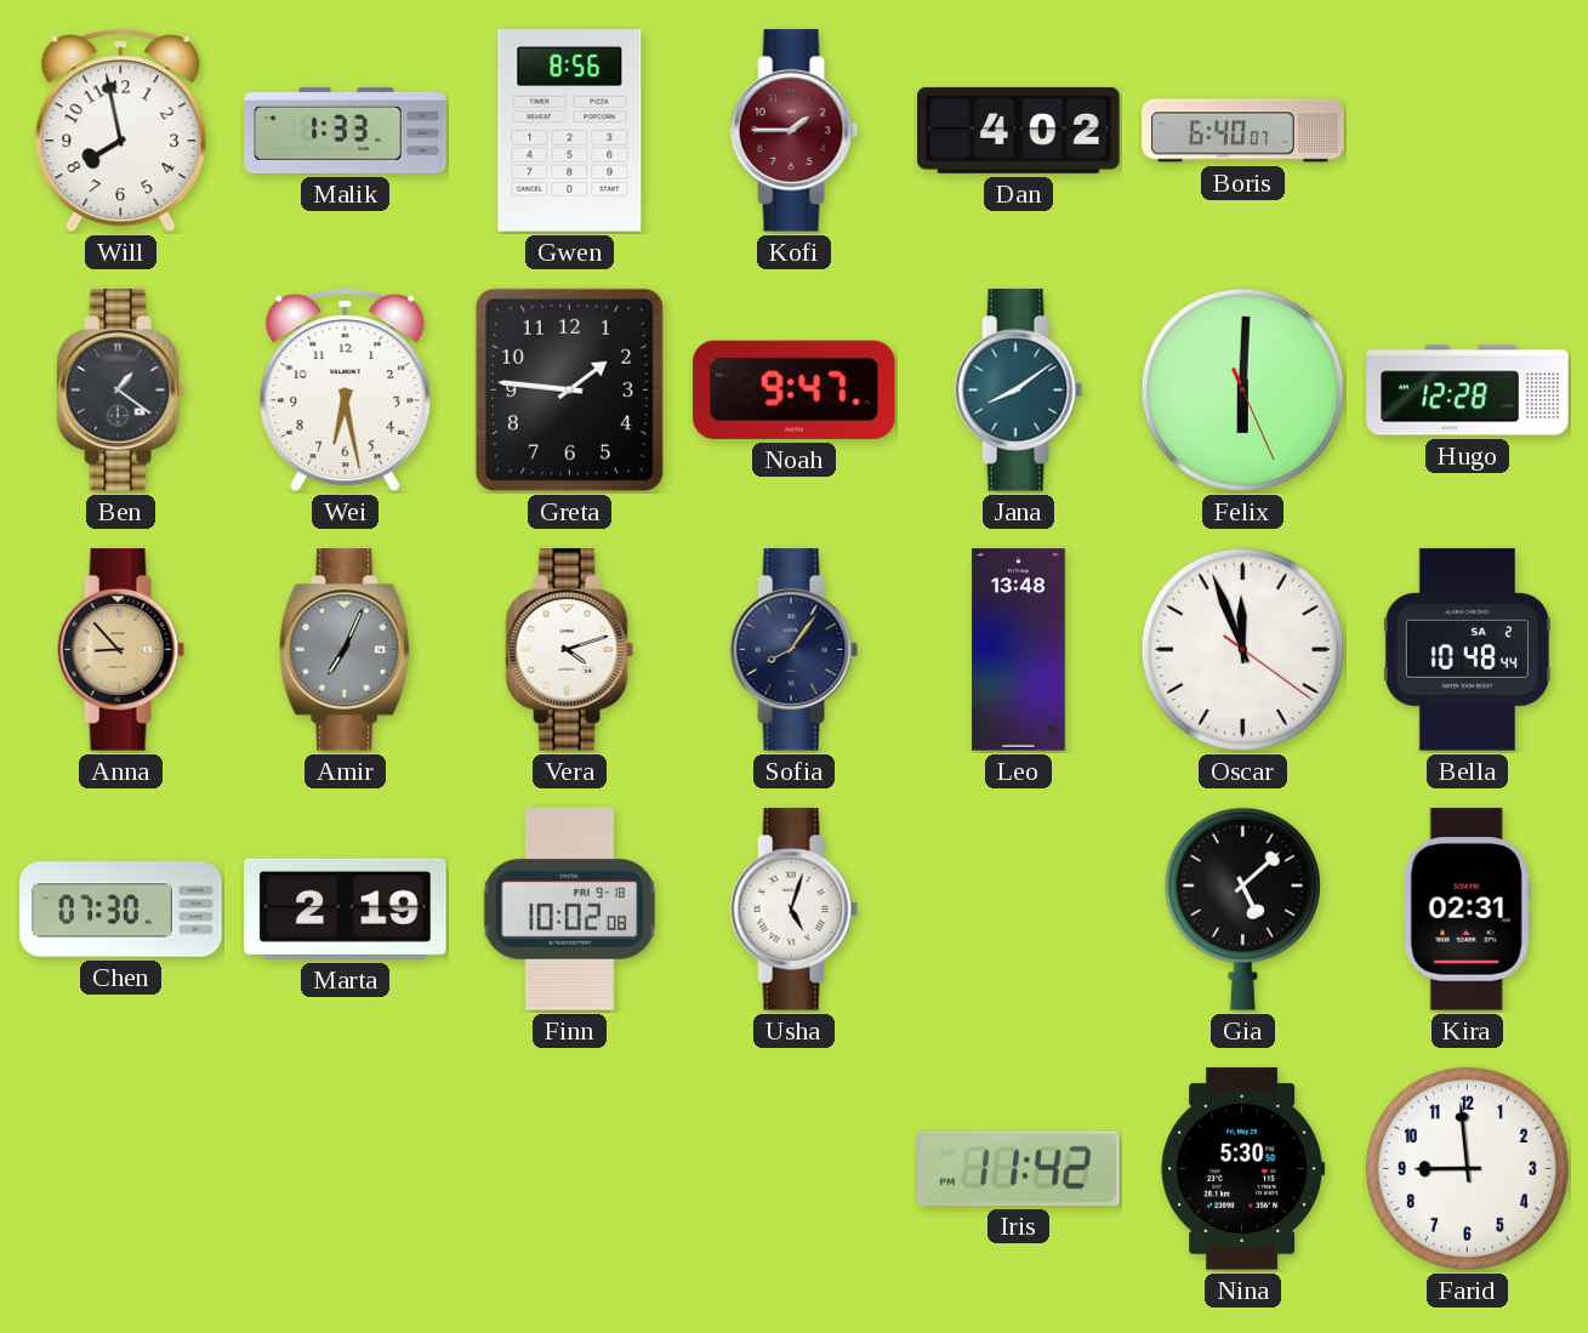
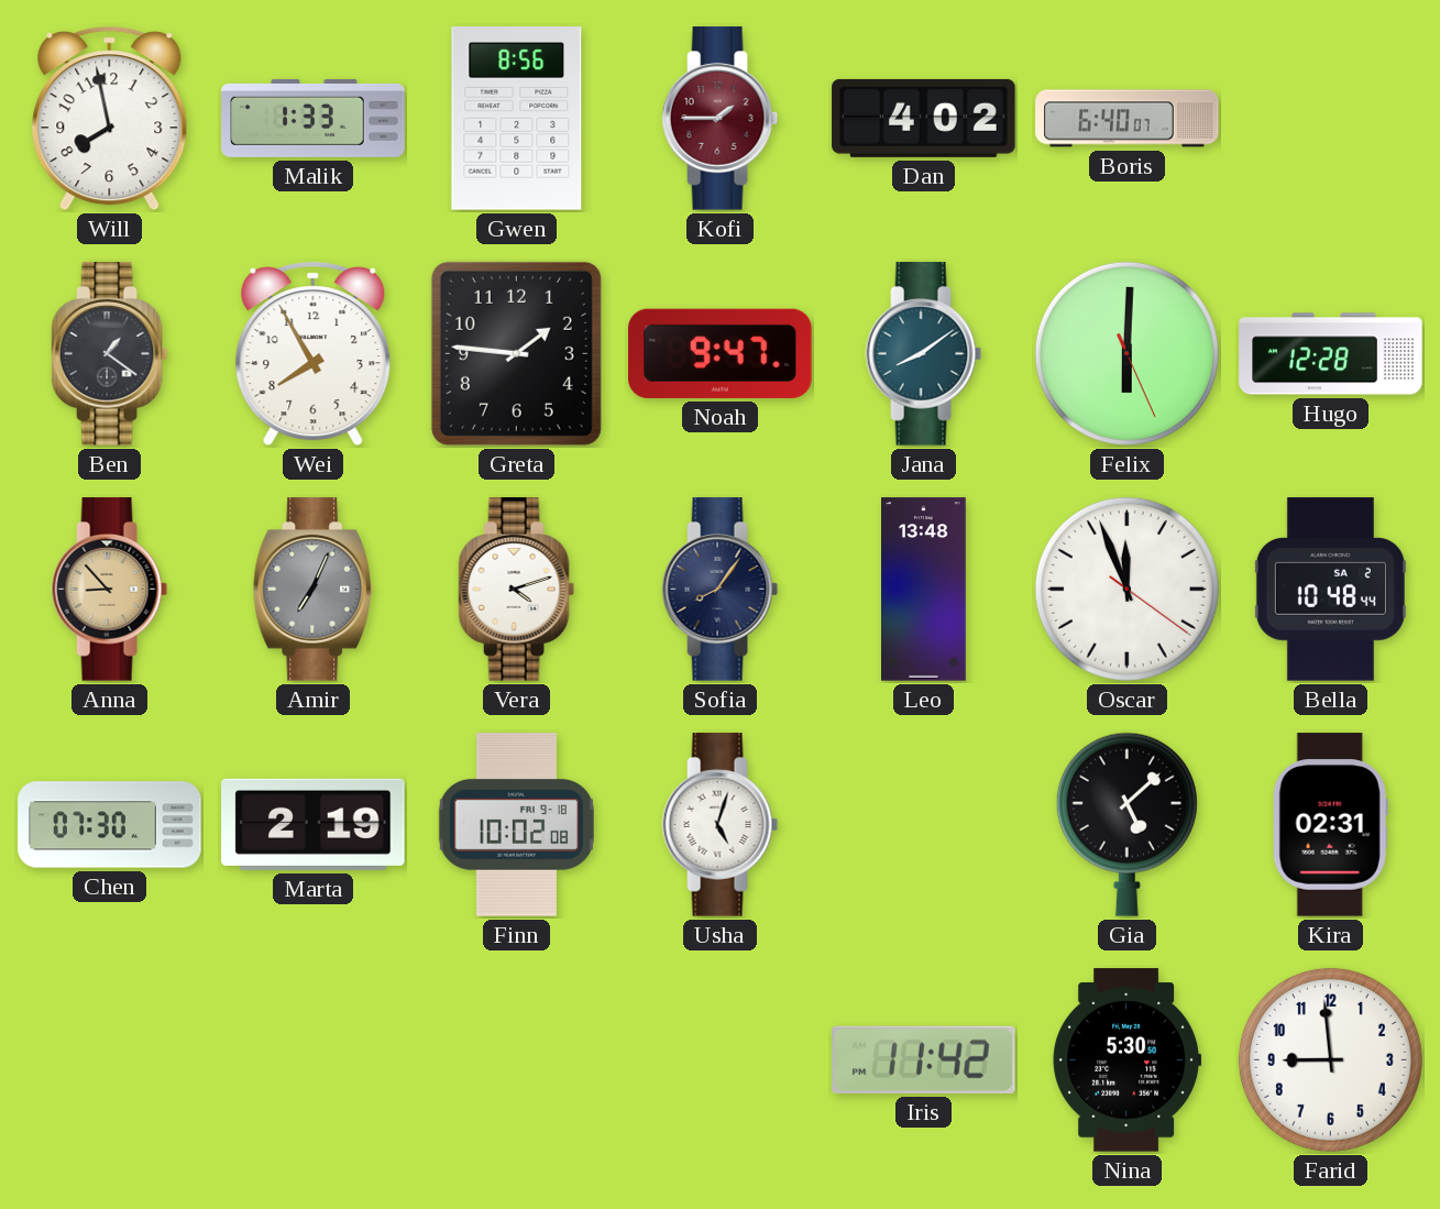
Wei: 6:28 -> 7:55
